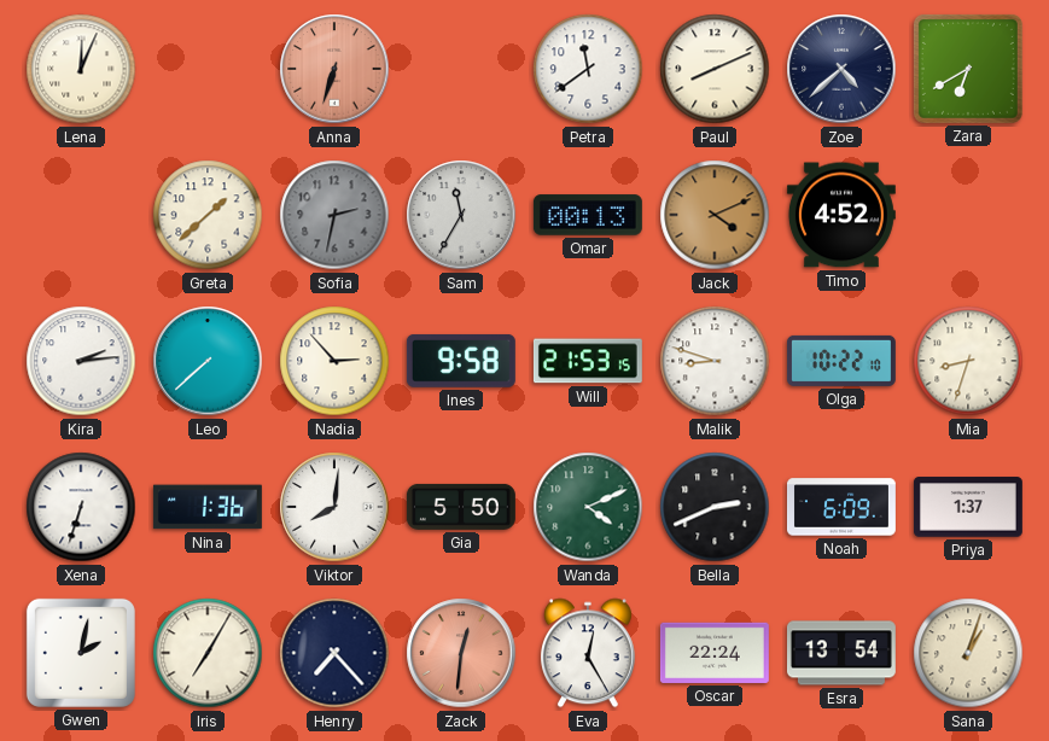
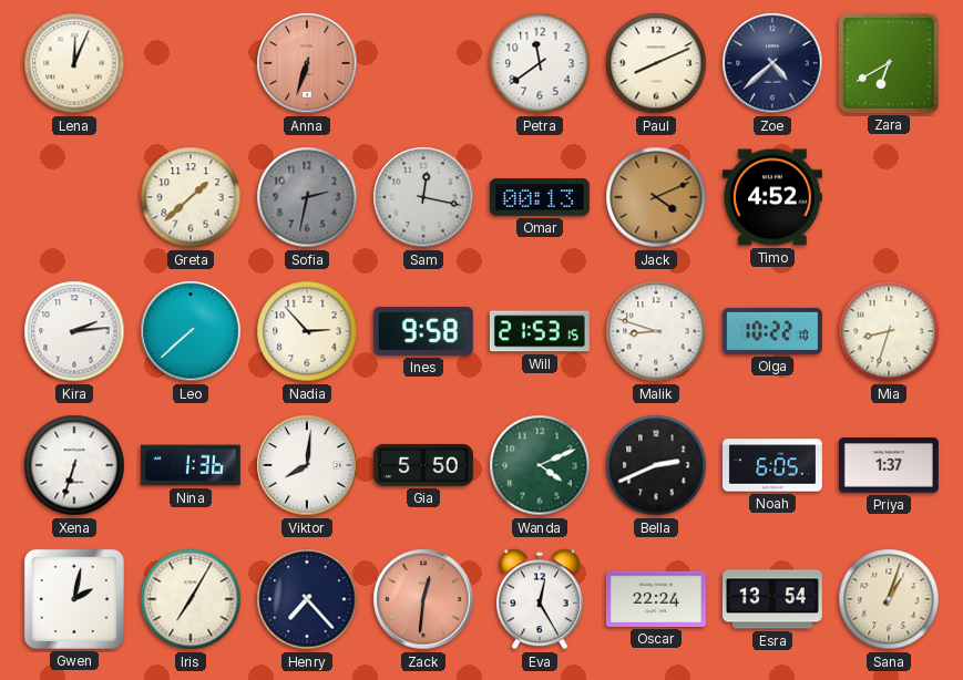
Sam: 11:35 -> 12:17
Noah: 6:09 -> 6:05
